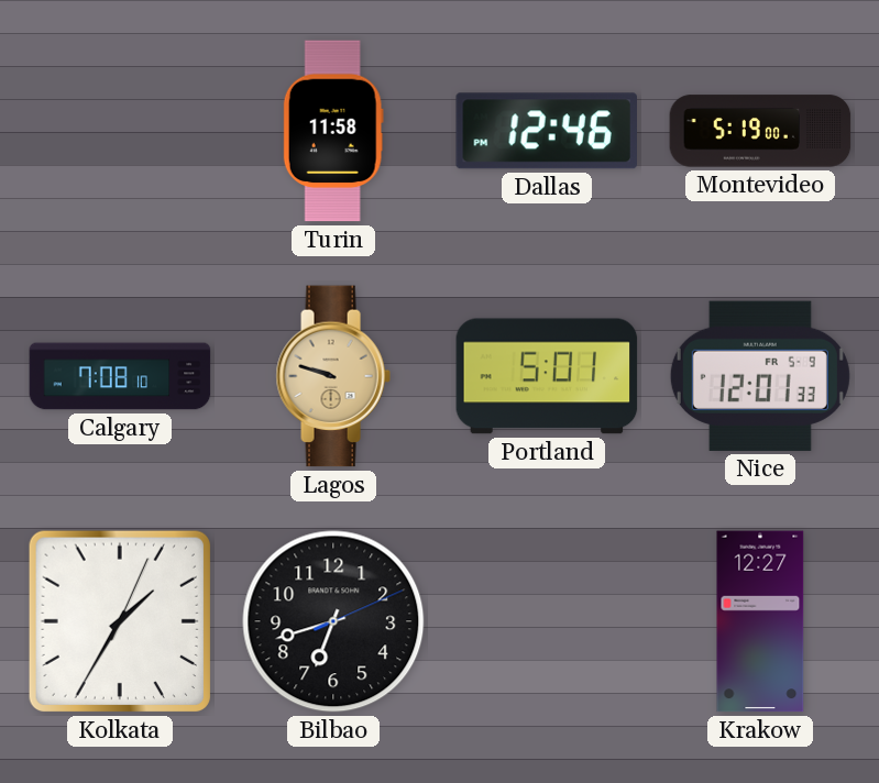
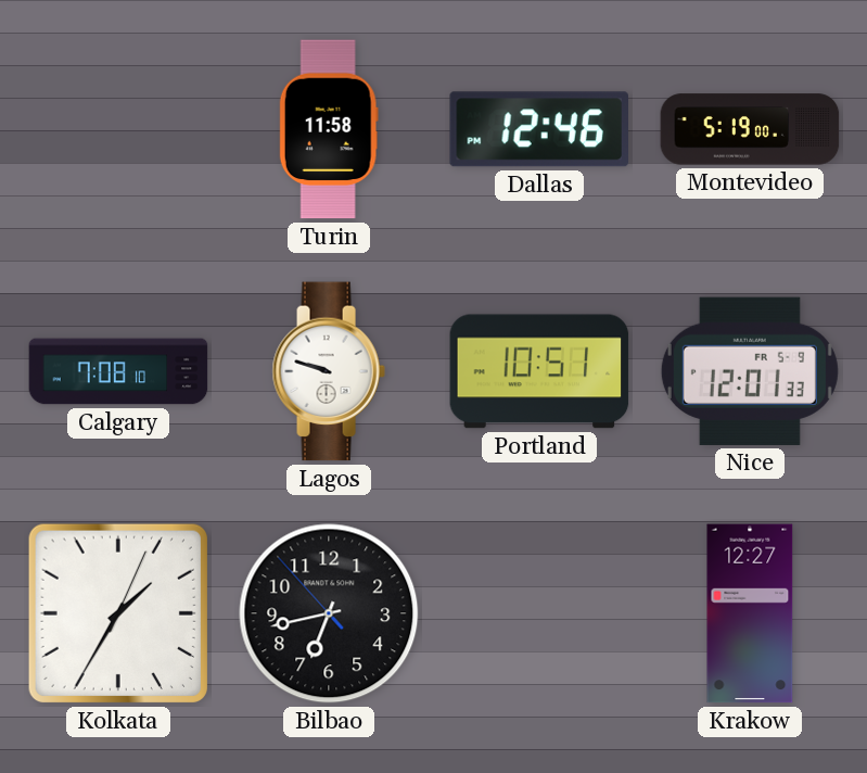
Lagos dial: champagne -> white
Portland: 5:01 -> 10:51
Bilbao: 6:42:11 -> 6:42:53
